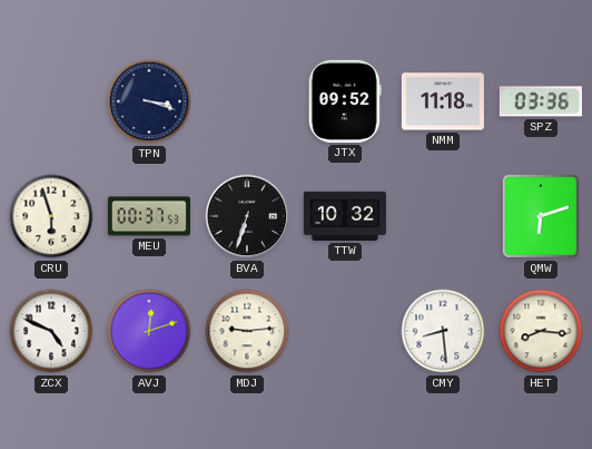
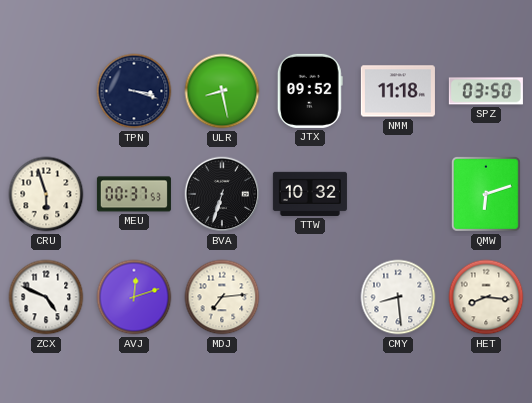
ULR: none -> 8:28
SPZ: 03:36 -> 03:50
MDJ: 9:14 -> 7:14
